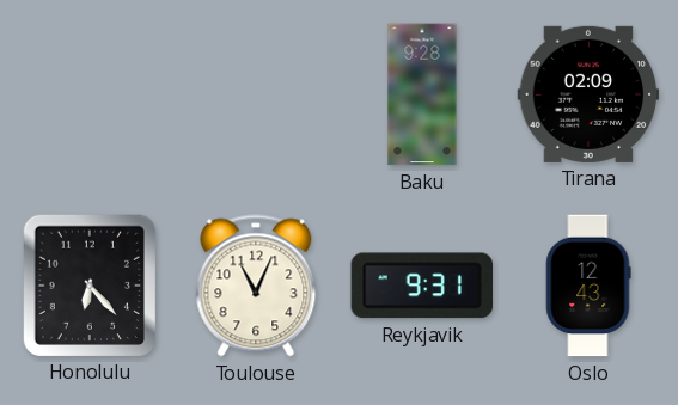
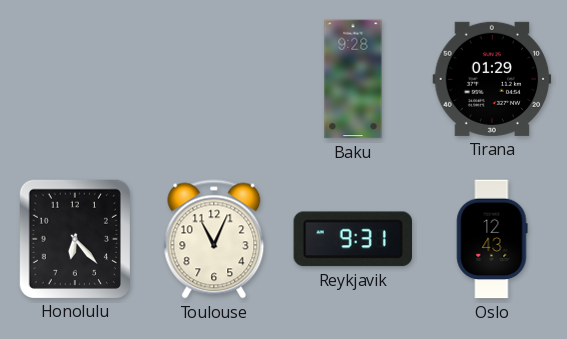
Tirana: 02:09 -> 01:29
